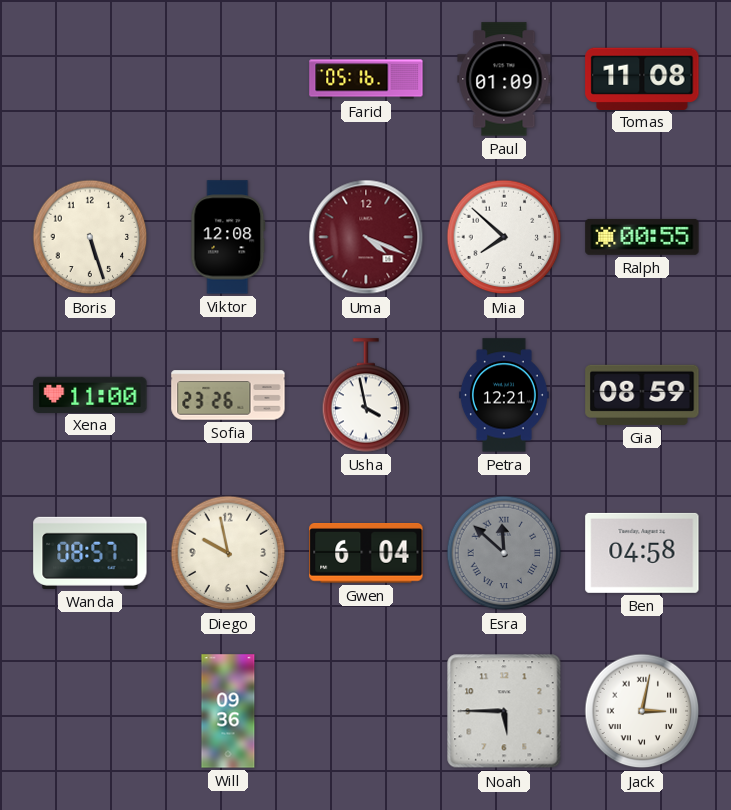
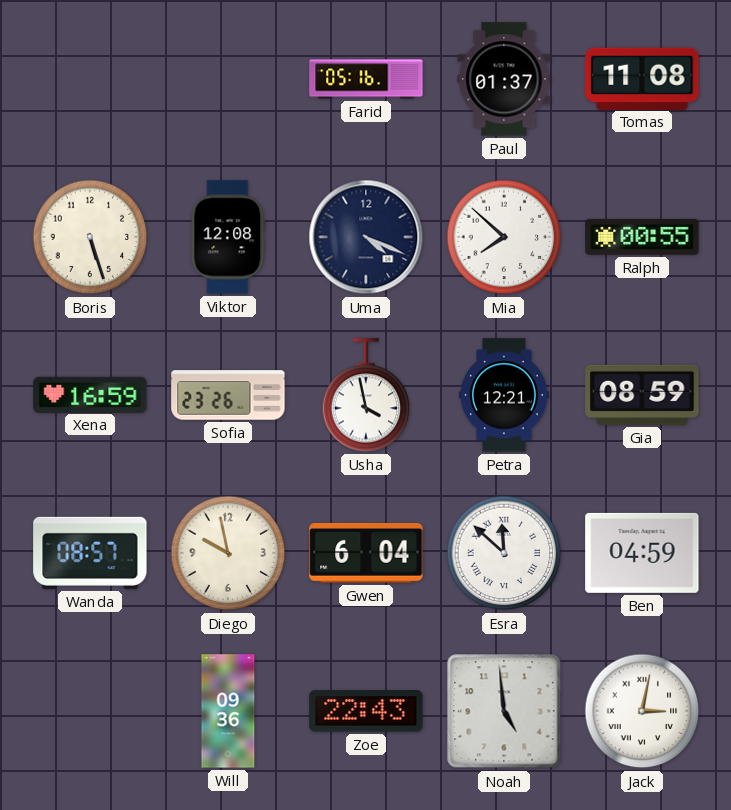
Paul: 01:09 -> 01:37
Uma dial: burgundy -> navy
Xena: 11:00 -> 16:59
Esra dial: grey -> white
Ben: 04:58 -> 04:59
Zoe: none -> 22:43
Noah: 5:45 -> 4:59
